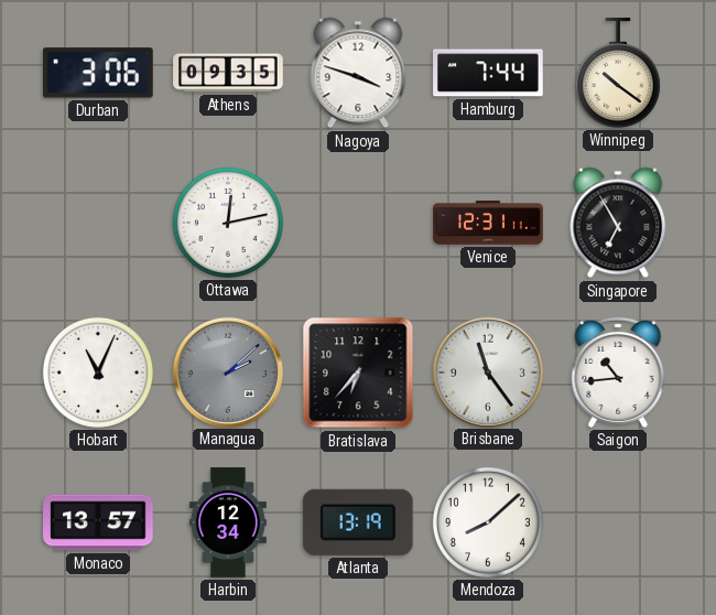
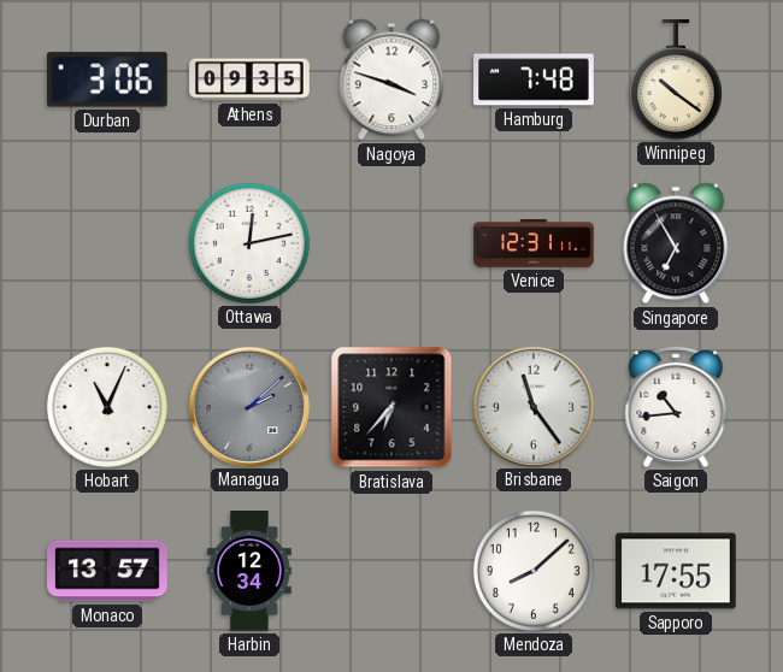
Hamburg: 7:44 -> 7:48
Atlanta: 13:19 -> none
Sapporo: none -> 17:55
